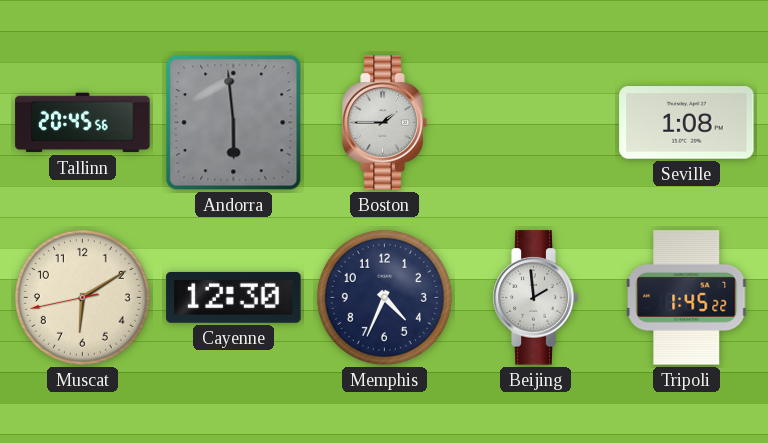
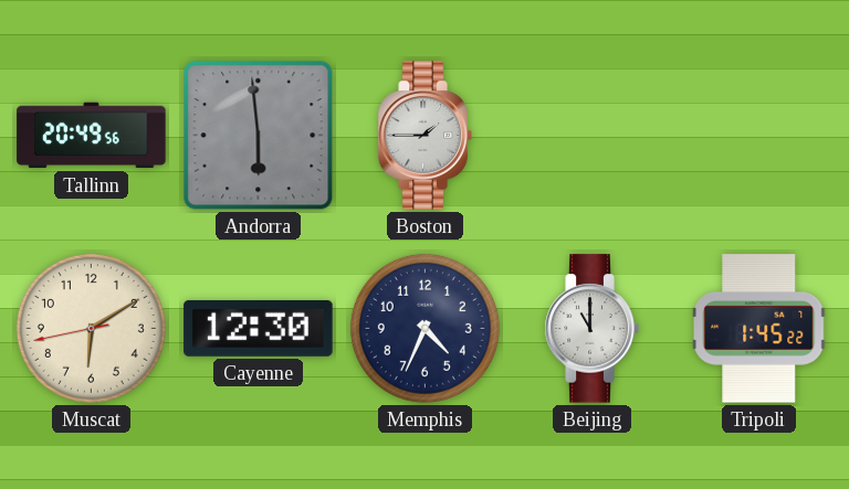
Tallinn: 20:45 -> 20:49
Seville: 1:08 -> none
Beijing: 1:59 -> 11:00
